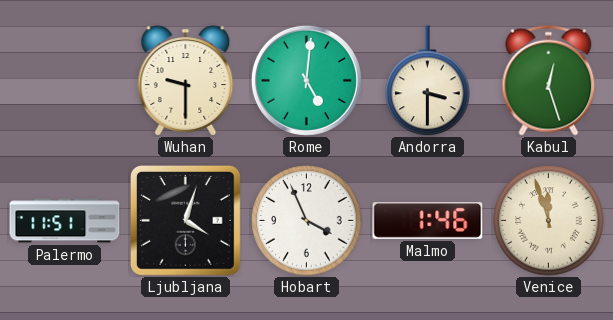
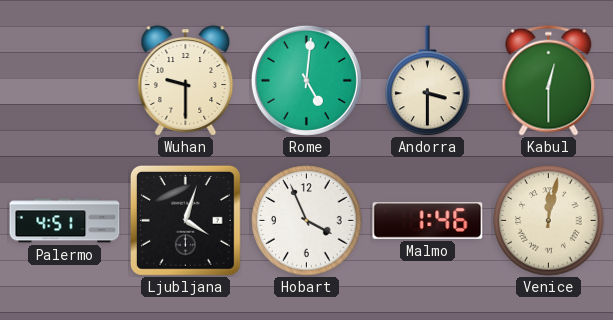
Kabul: 12:27 -> 12:30
Palermo: 11:51 -> 4:51
Venice: 11:57 -> 12:02
